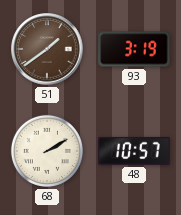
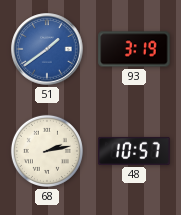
51 dial: brown -> blue
68: 2:10 -> 2:13
